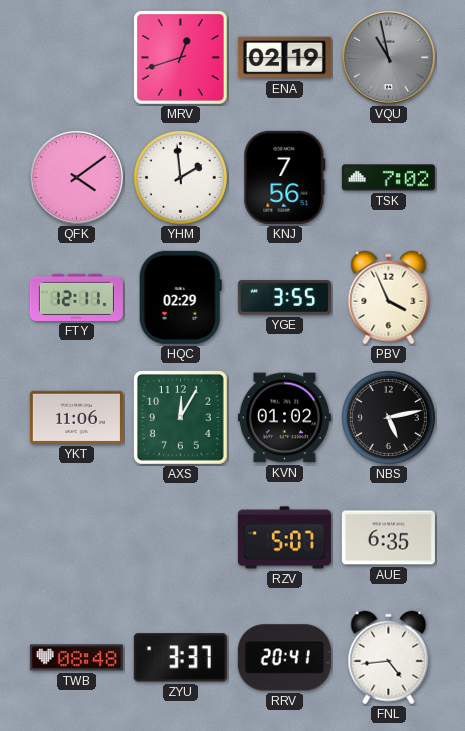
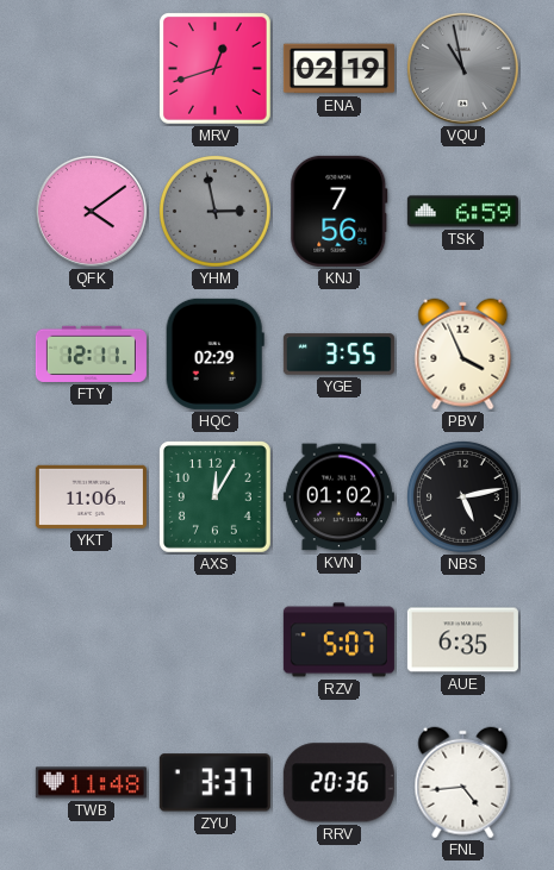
YHM: 1:59 -> 2:58
YHM dial: white -> grey
TSK: 7:02 -> 6:59
TWB: 08:48 -> 11:48
RRV: 20:41 -> 20:36
